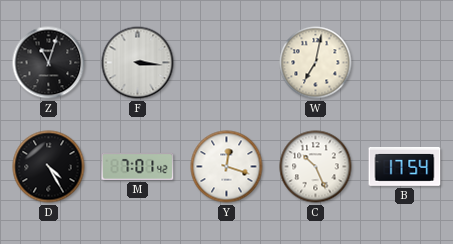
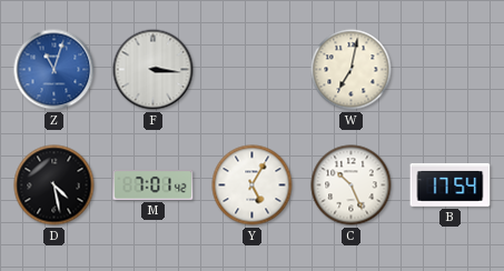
Z dial: black -> blue
D: 4:25 -> 4:28
Y: 12:18 -> 5:05
